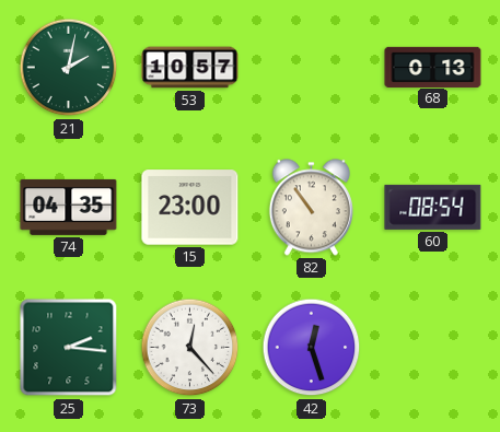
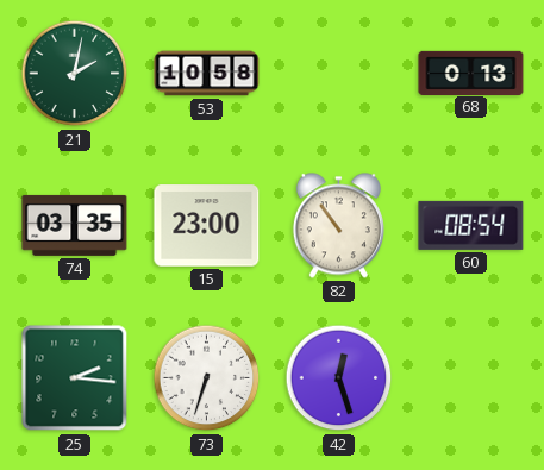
53: 10:57 -> 10:58
74: 04:35 -> 03:35
73: 12:23 -> 6:33
